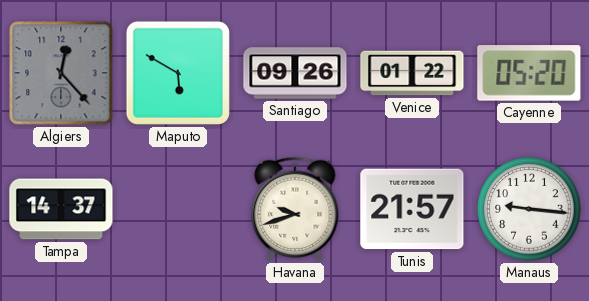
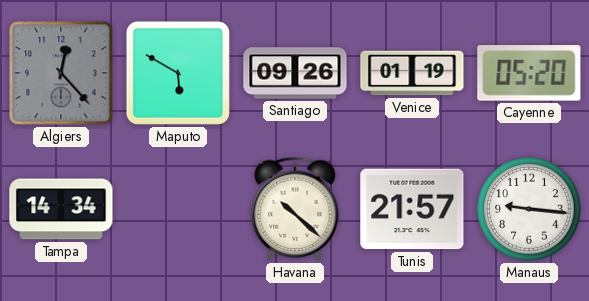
Venice: 01:22 -> 01:19
Tampa: 14:37 -> 14:34
Havana: 9:42 -> 10:22
